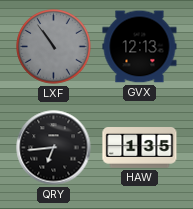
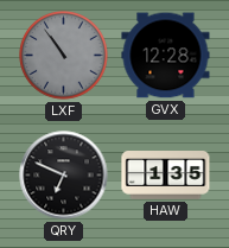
GVX: 12:13 -> 12:28
QRY: 6:44 -> 6:49
